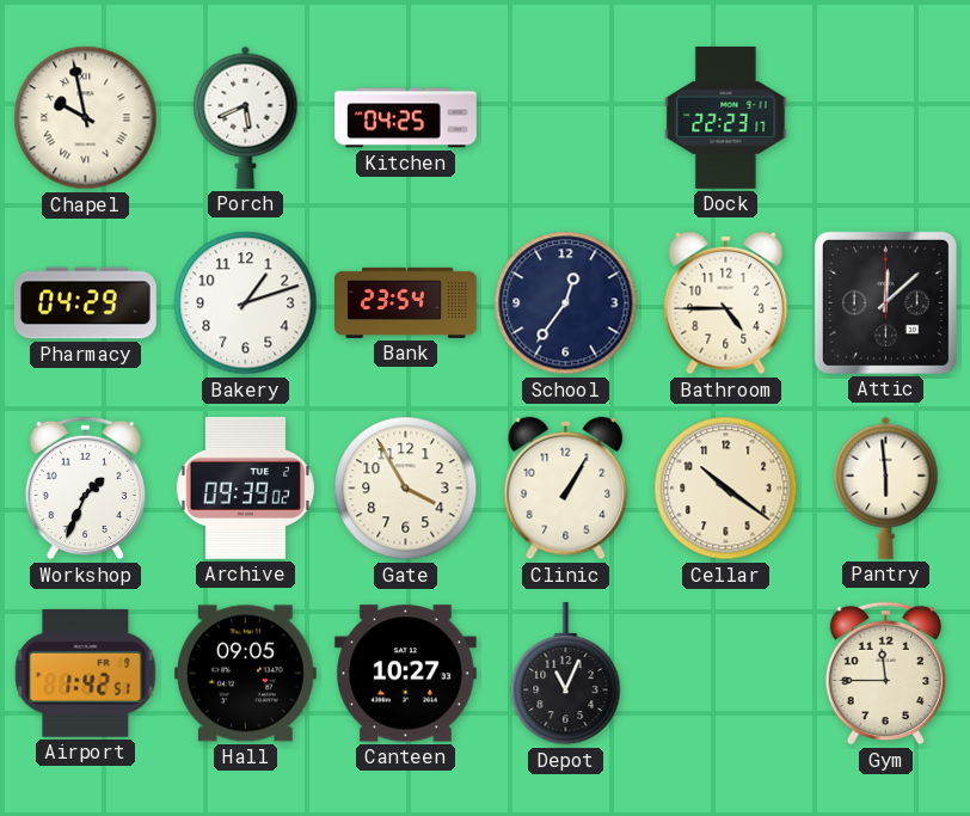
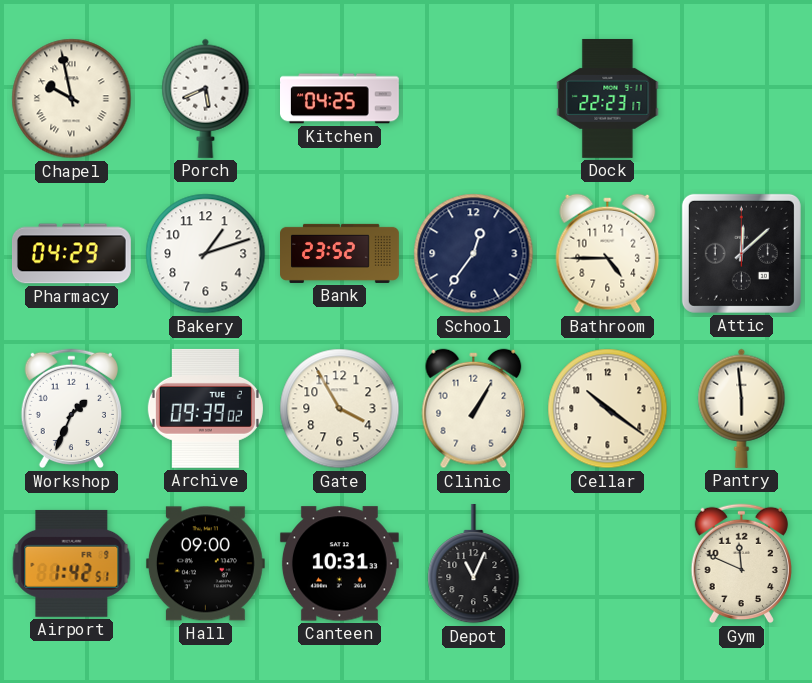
Bank: 23:54 -> 23:52
Hall: 09:05 -> 09:00
Canteen: 10:27 -> 10:31
Gym: 11:45 -> 11:49
